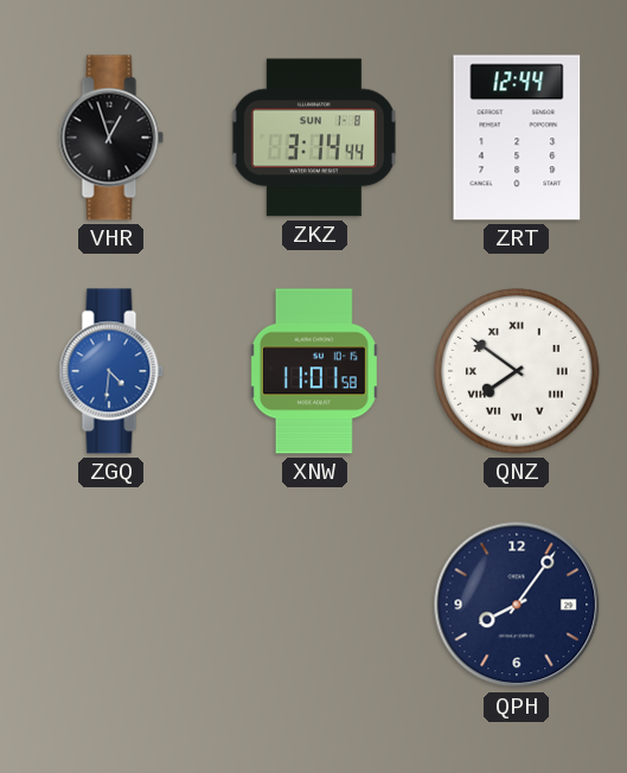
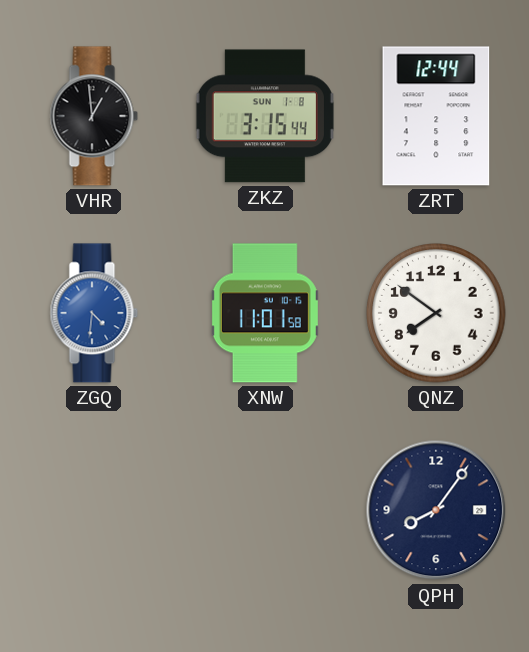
VHR: 12:57 -> 12:59
ZKZ: 3:14 -> 3:15
QNZ numerals: Roman -> Arabic
